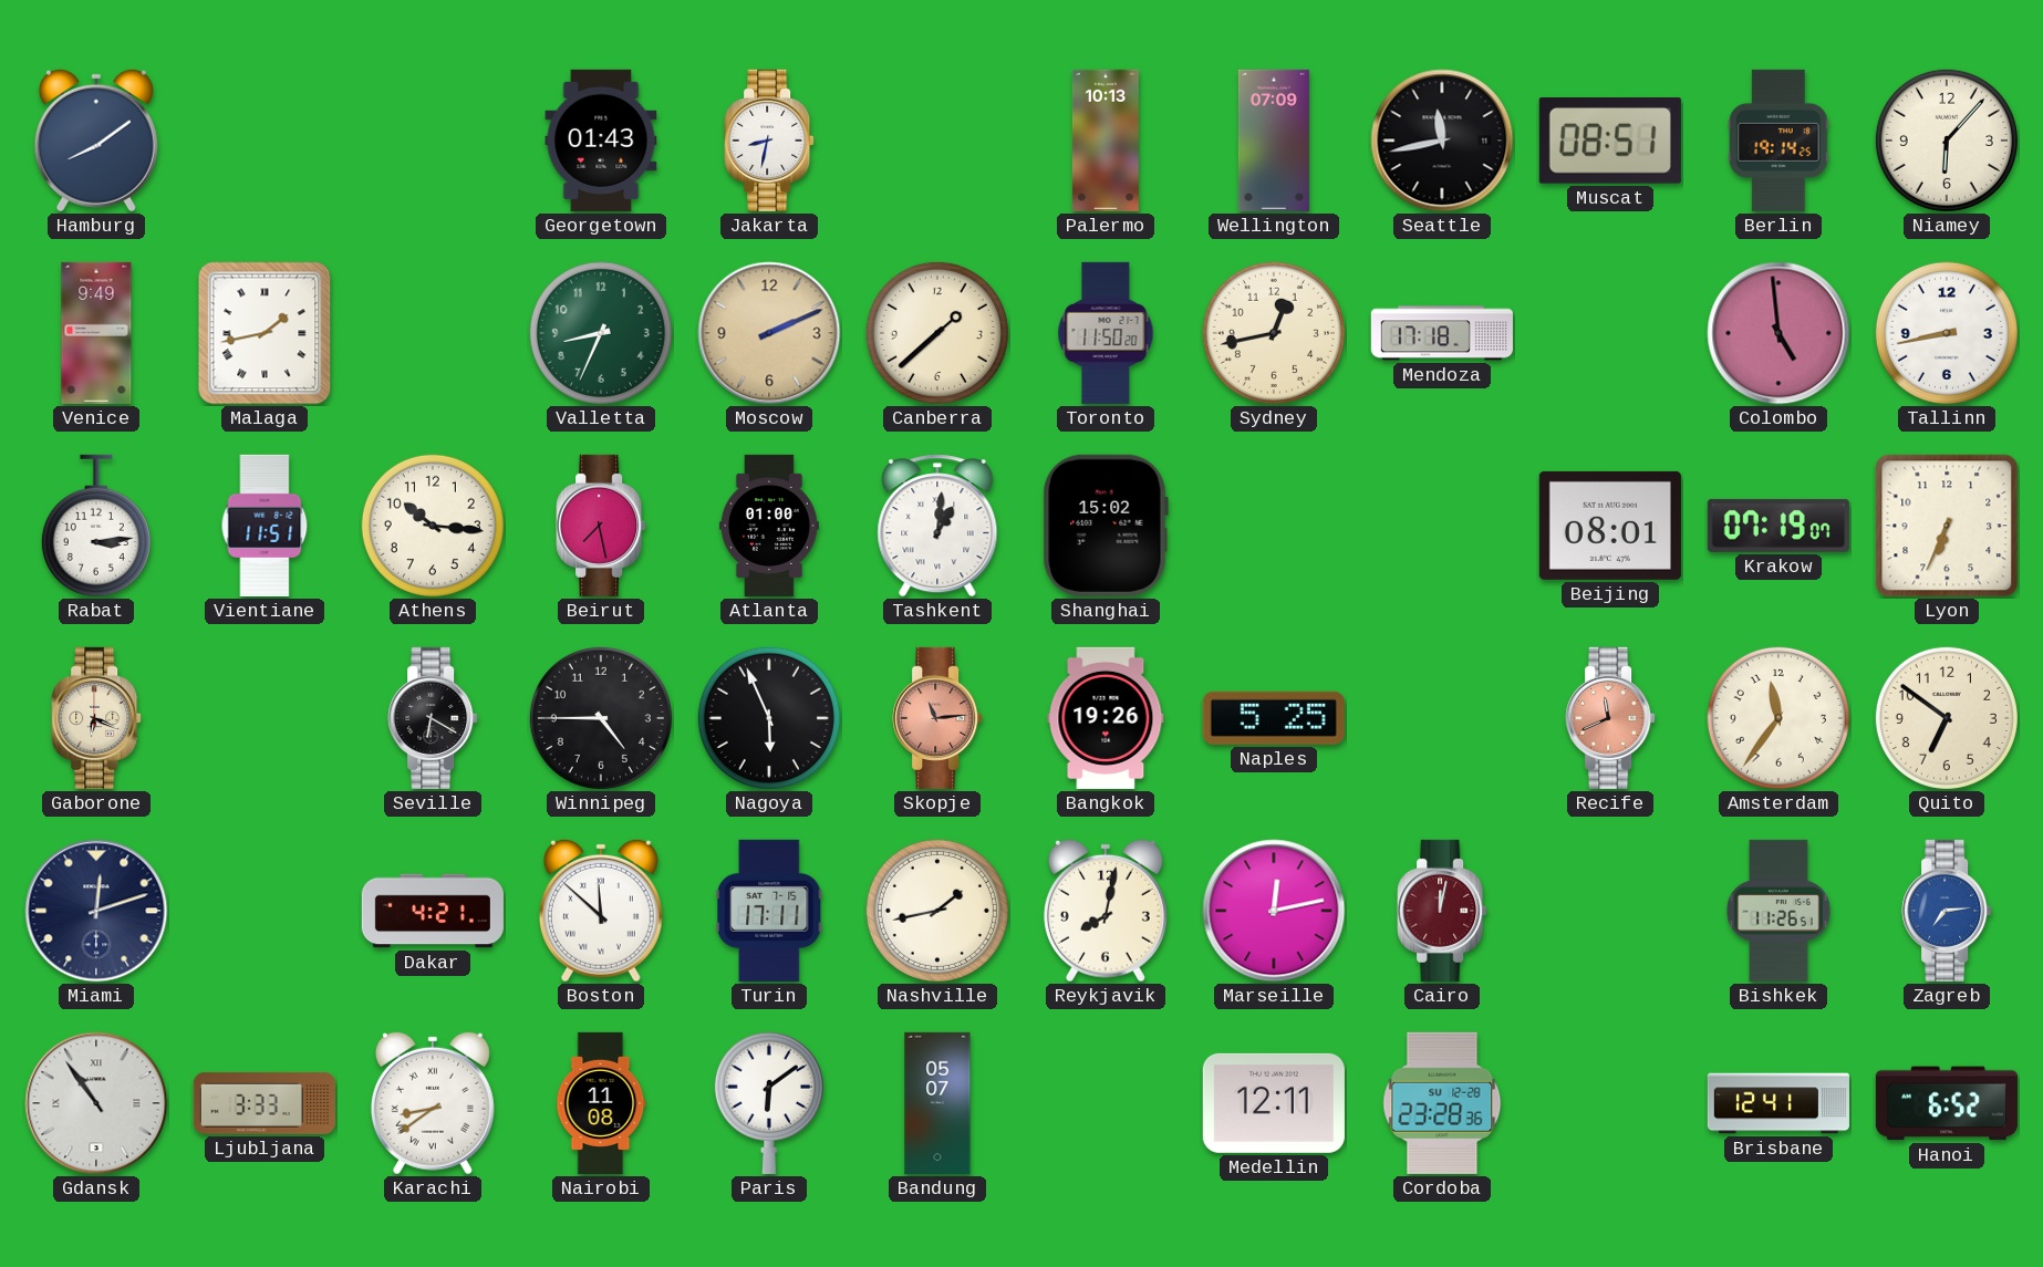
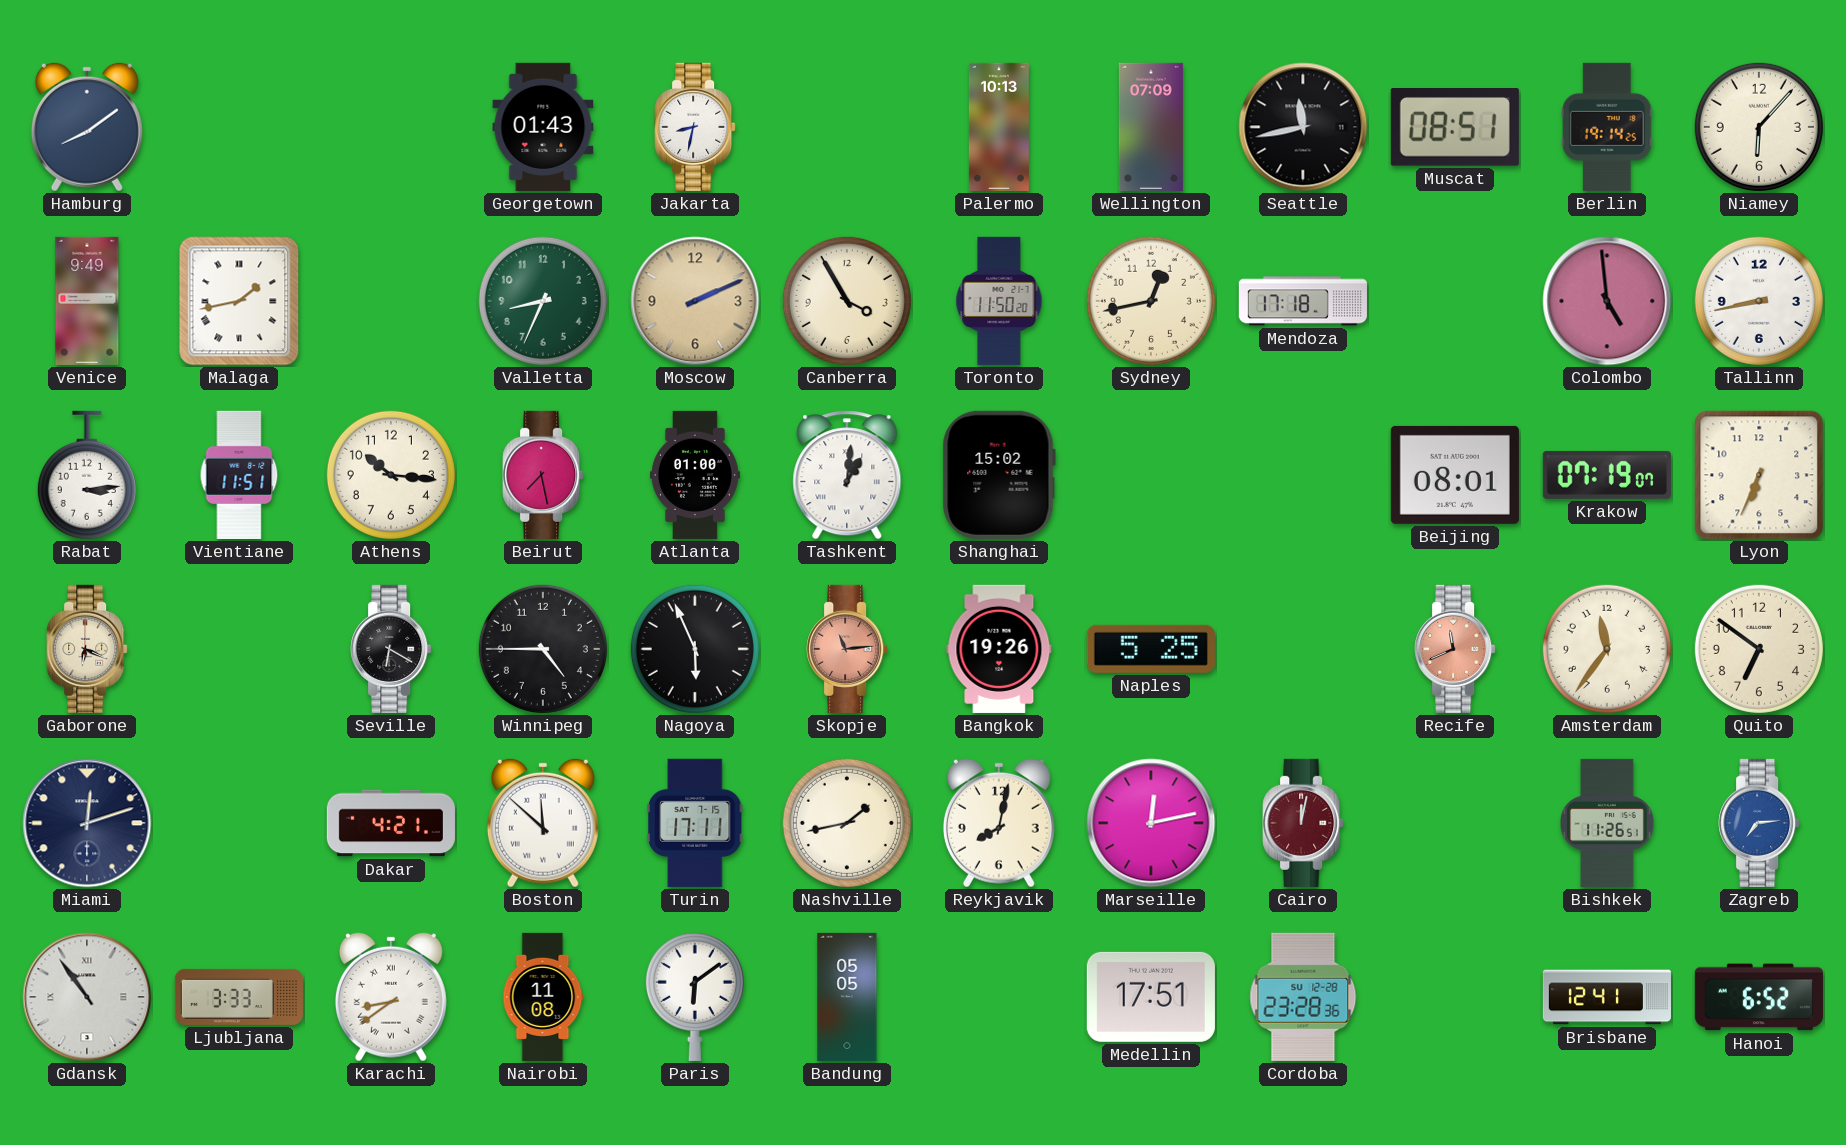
Canberra: 1:38 -> 3:55
Bandung: 05:07 -> 05:05
Medellin: 12:11 -> 17:51
